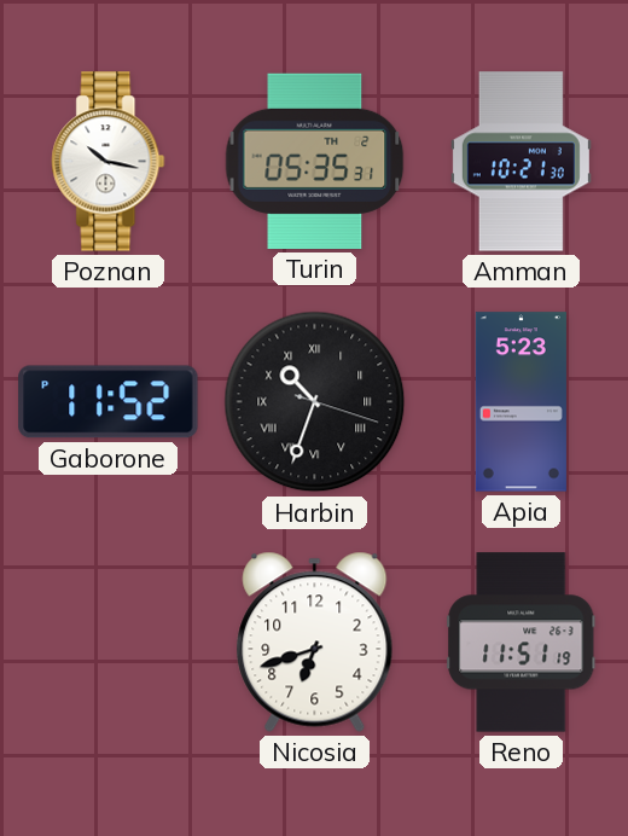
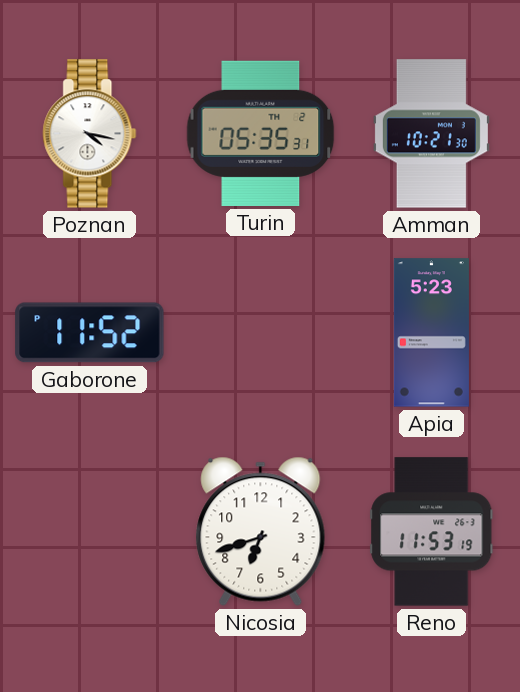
Poznan: 10:17 -> 4:17
Harbin: 10:33 -> none
Reno: 11:51 -> 11:53
